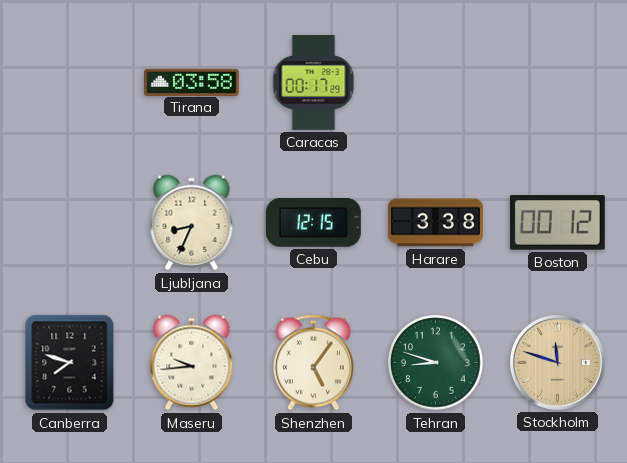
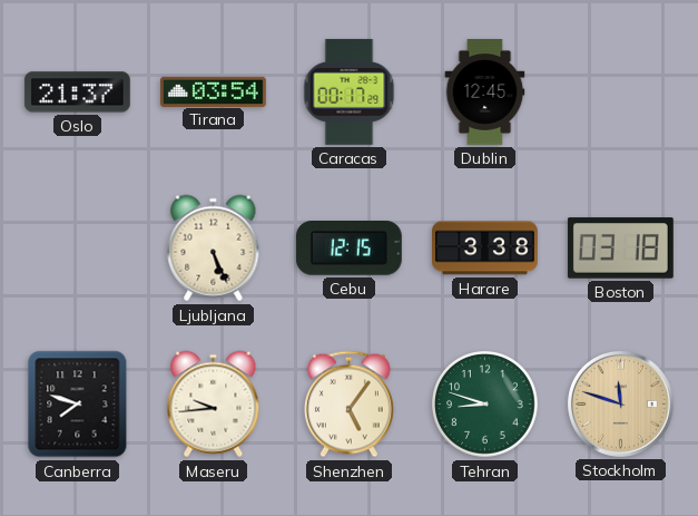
Oslo: none -> 21:37
Tirana: 03:58 -> 03:54
Dublin: none -> 12:45
Ljubljana: 8:34 -> 5:26
Boston: 00:12 -> 03:18
